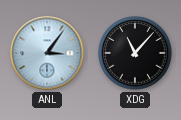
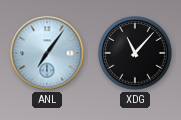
ANL: 3:06 -> 7:06
